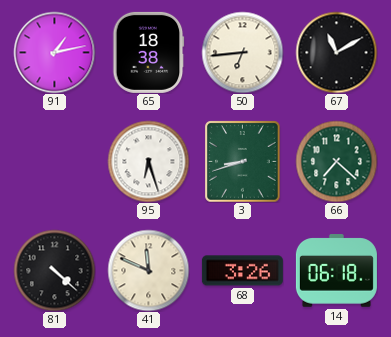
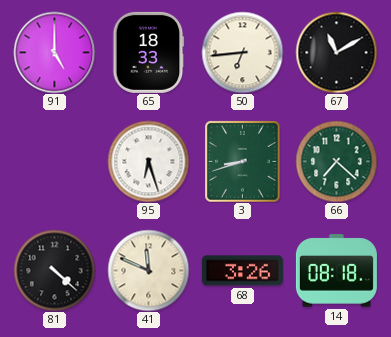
91: 1:13 -> 5:00
65: 18:38 -> 18:33
14: 06:18 -> 08:18
